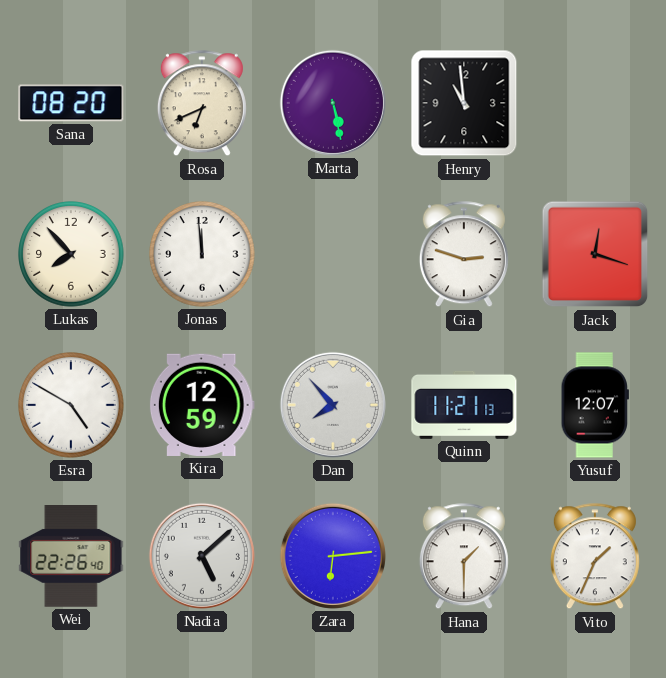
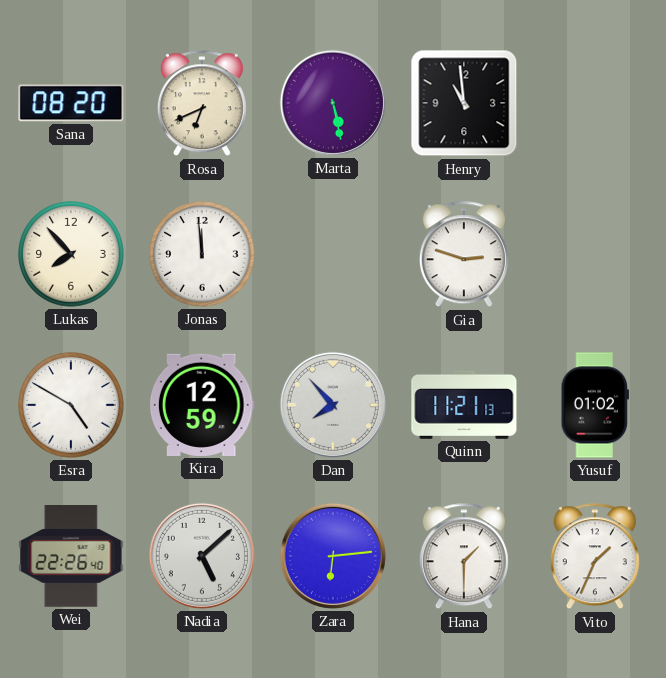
Jack: 12:18 -> none
Yusuf: 12:07 -> 01:02
